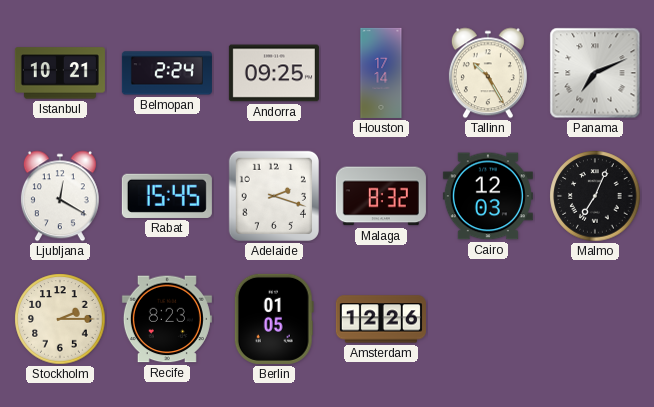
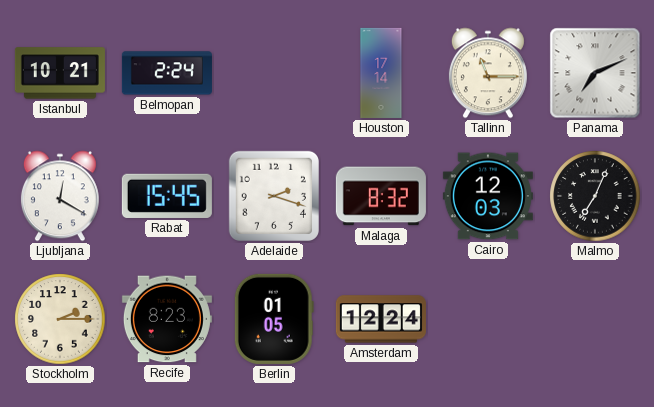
Andorra: 09:25 -> none
Tallinn: 10:25 -> 11:15
Amsterdam: 12:26 -> 12:24
